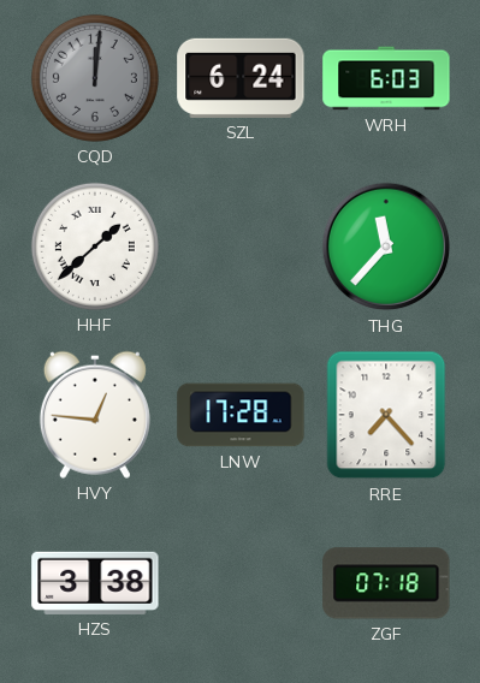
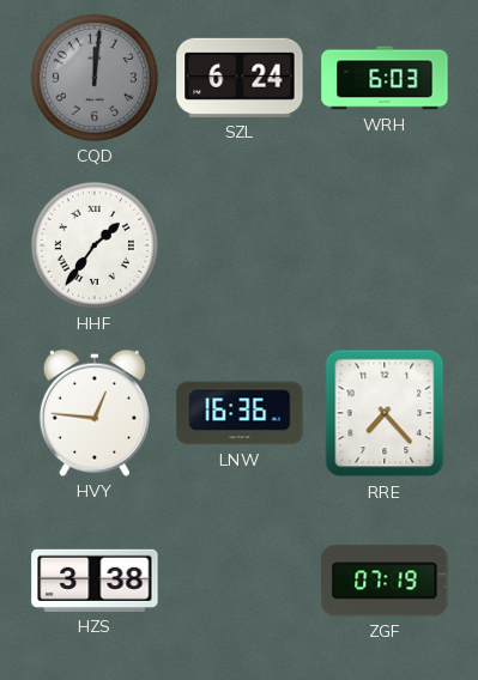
HHF: 1:38 -> 1:36
THG: 11:37 -> none
LNW: 17:28 -> 16:36
ZGF: 07:18 -> 07:19
